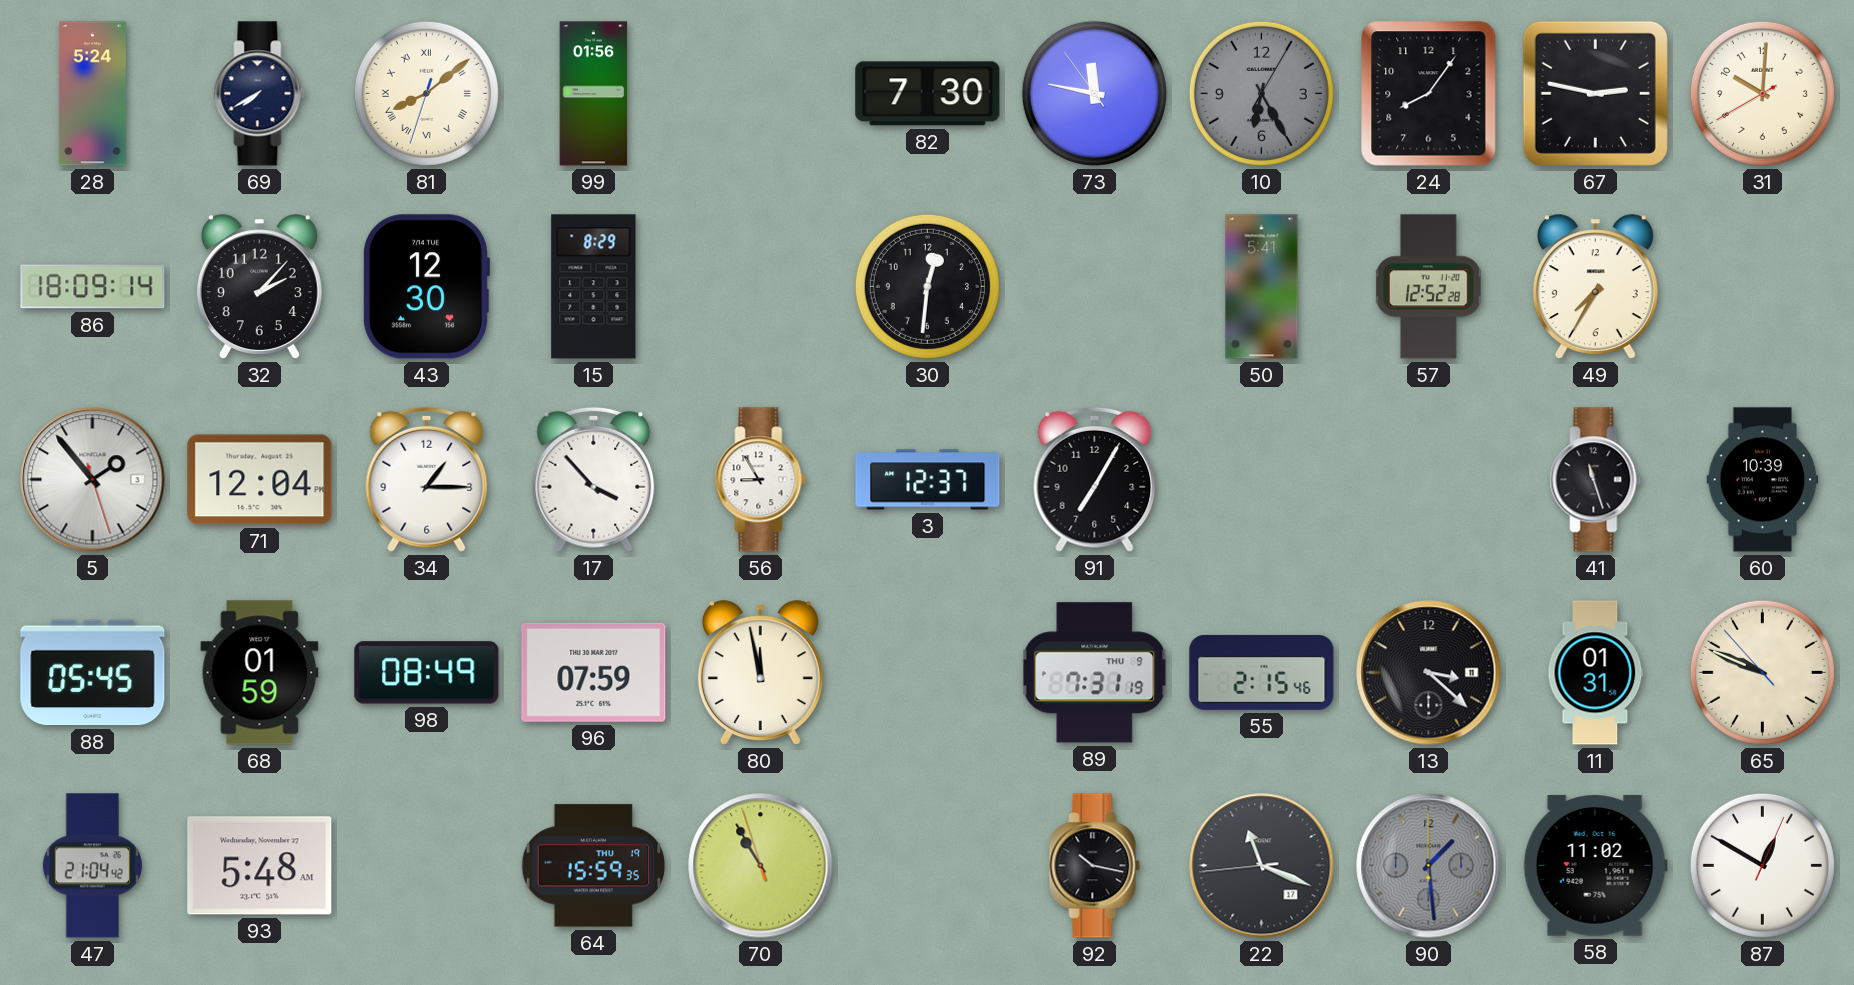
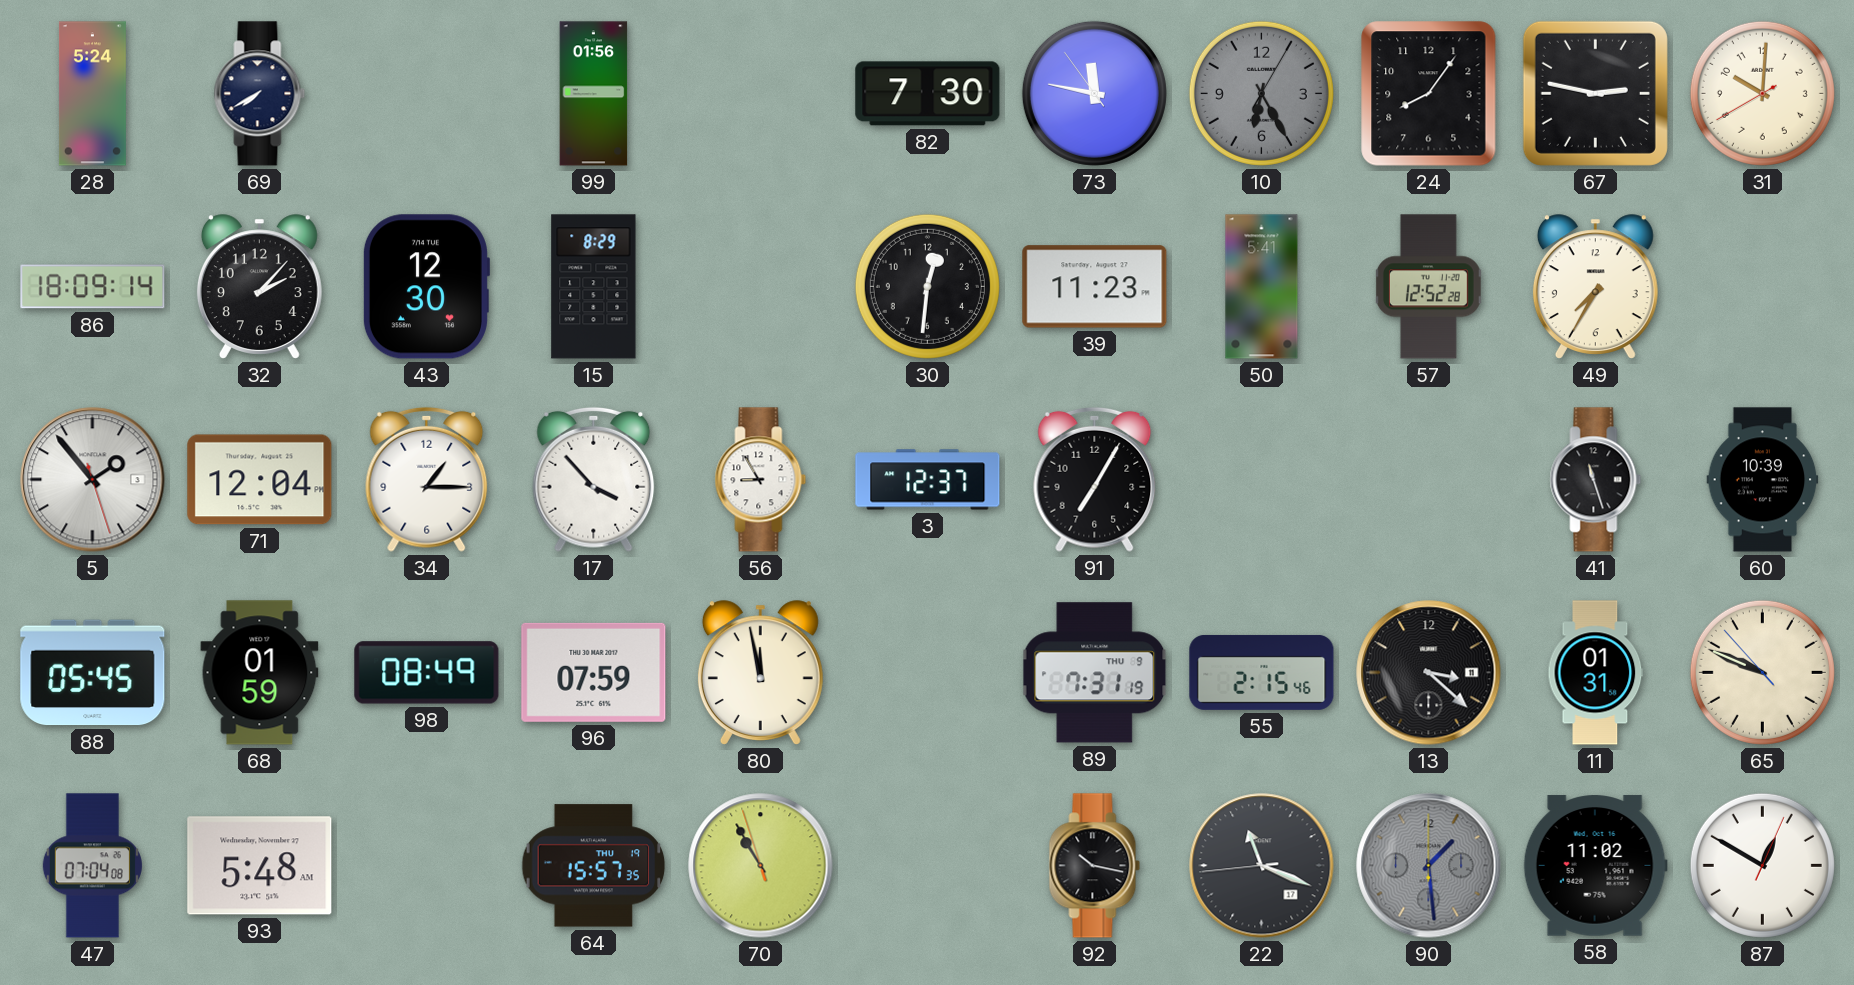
81: 8:08 -> none
39: none -> 11:23
47: 21:04 -> 07:04
64: 15:59 -> 15:57
